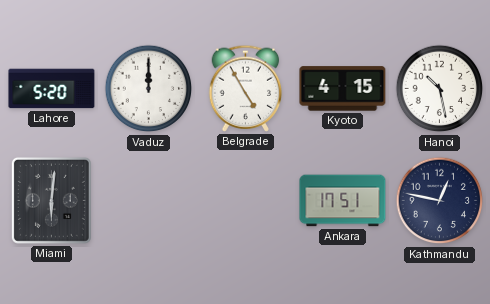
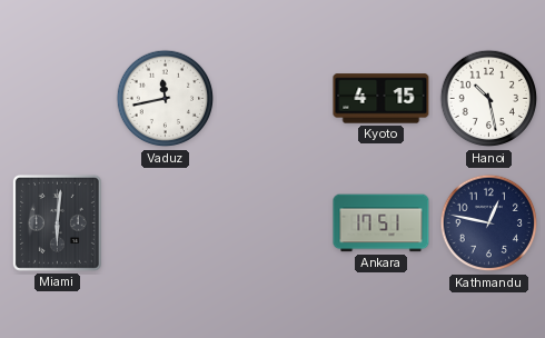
Lahore: 5:20 -> none
Vaduz: 12:00 -> 11:43
Belgrade: 4:55 -> none
